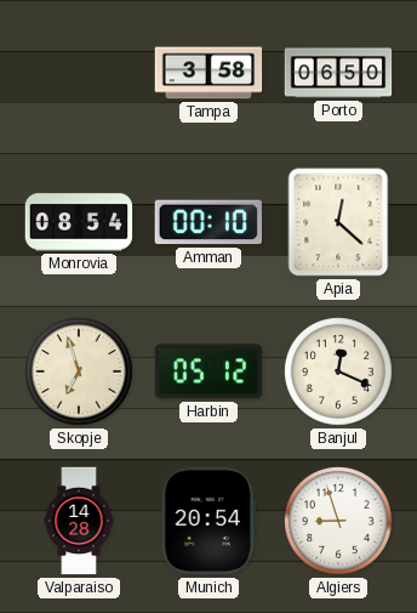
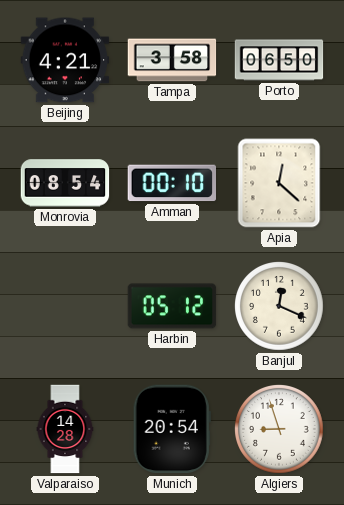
Beijing: none -> 4:21
Skopje: 6:57 -> none
